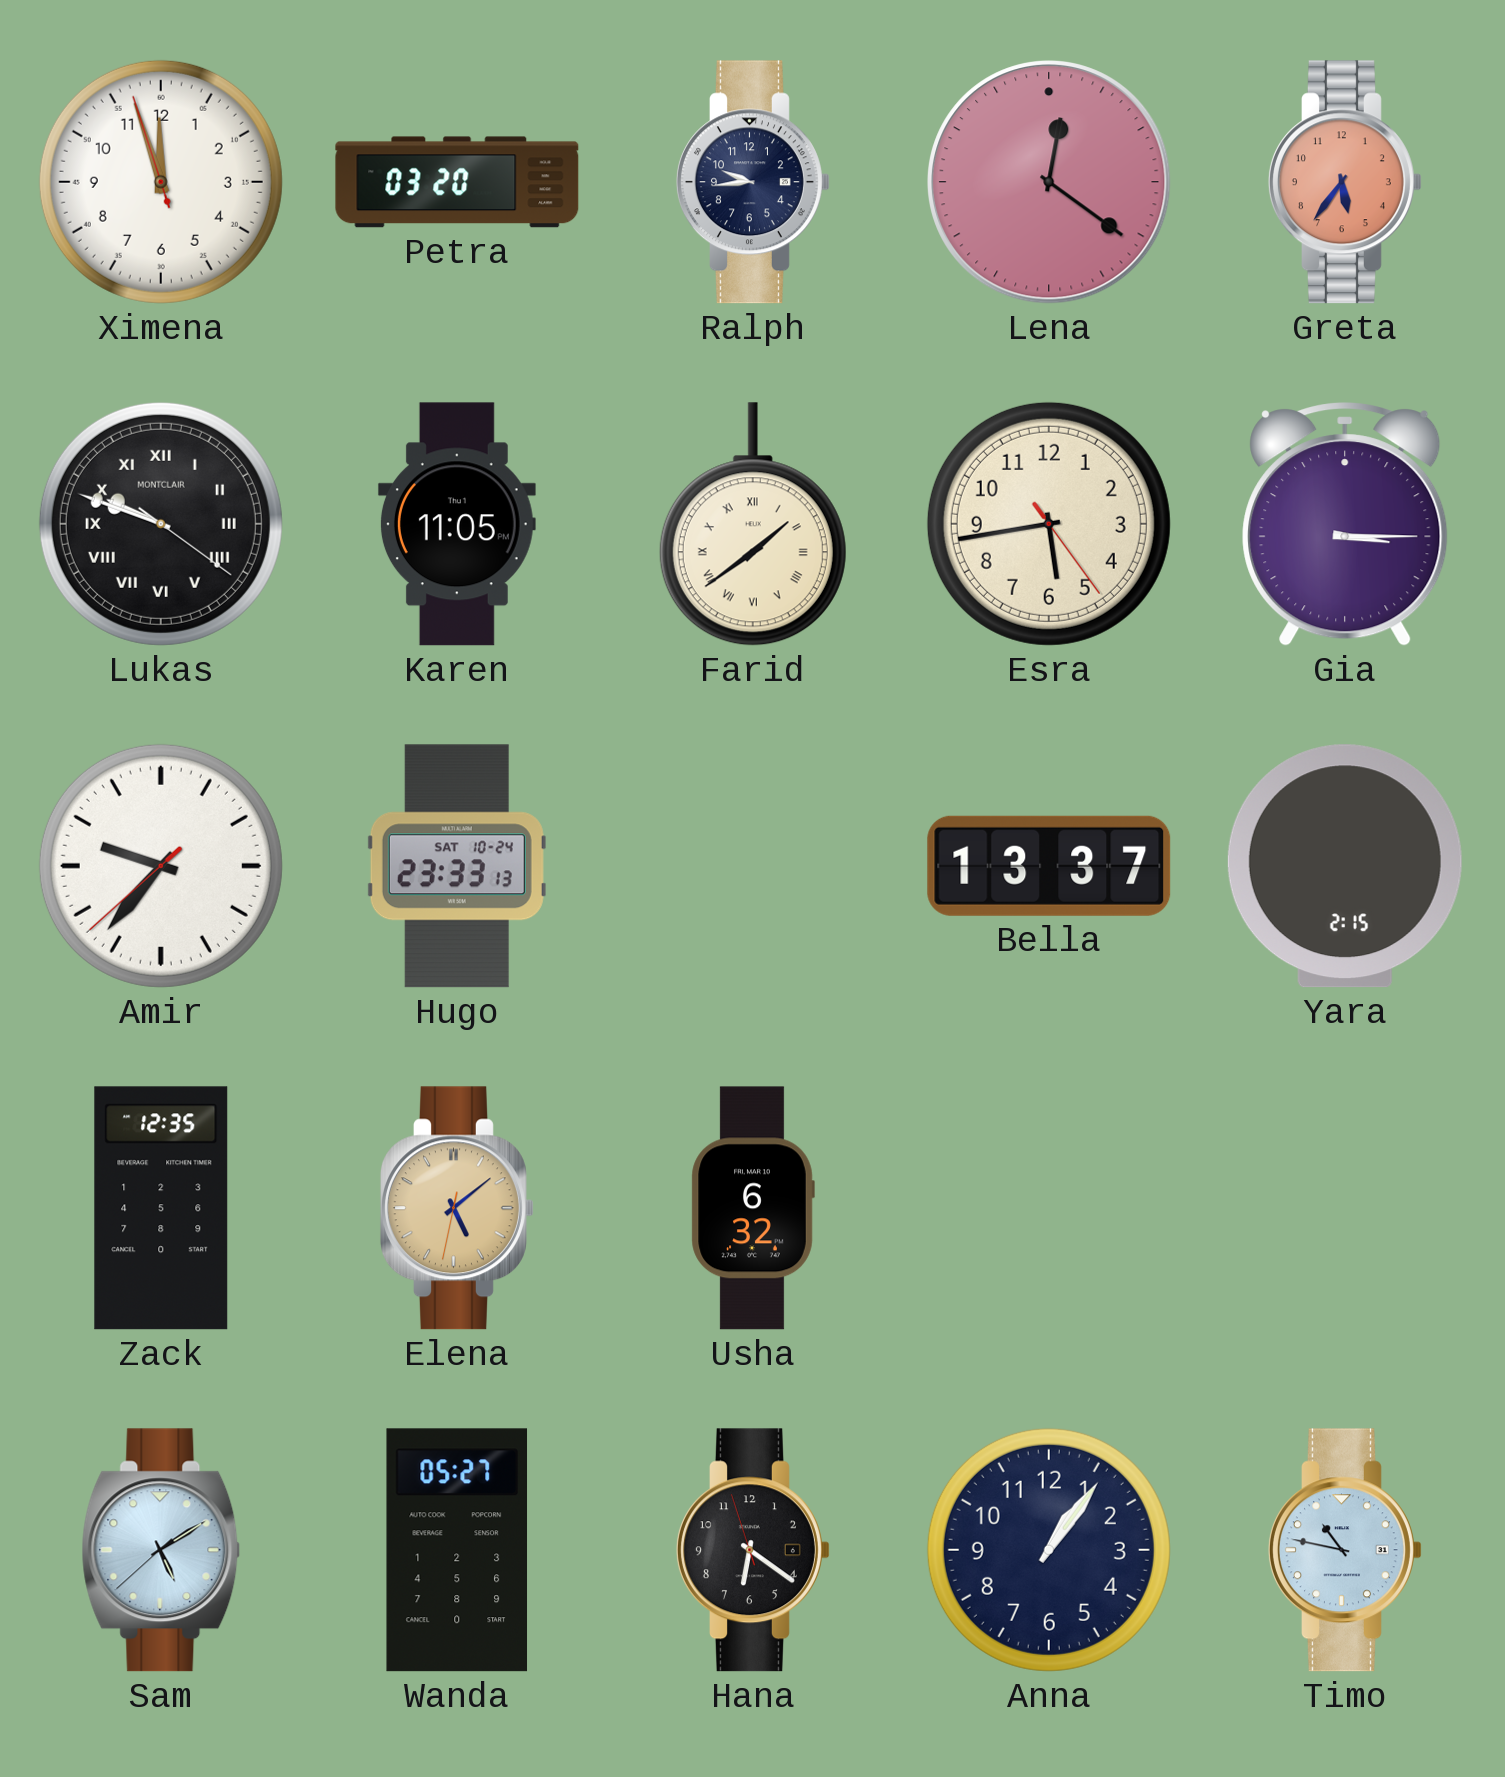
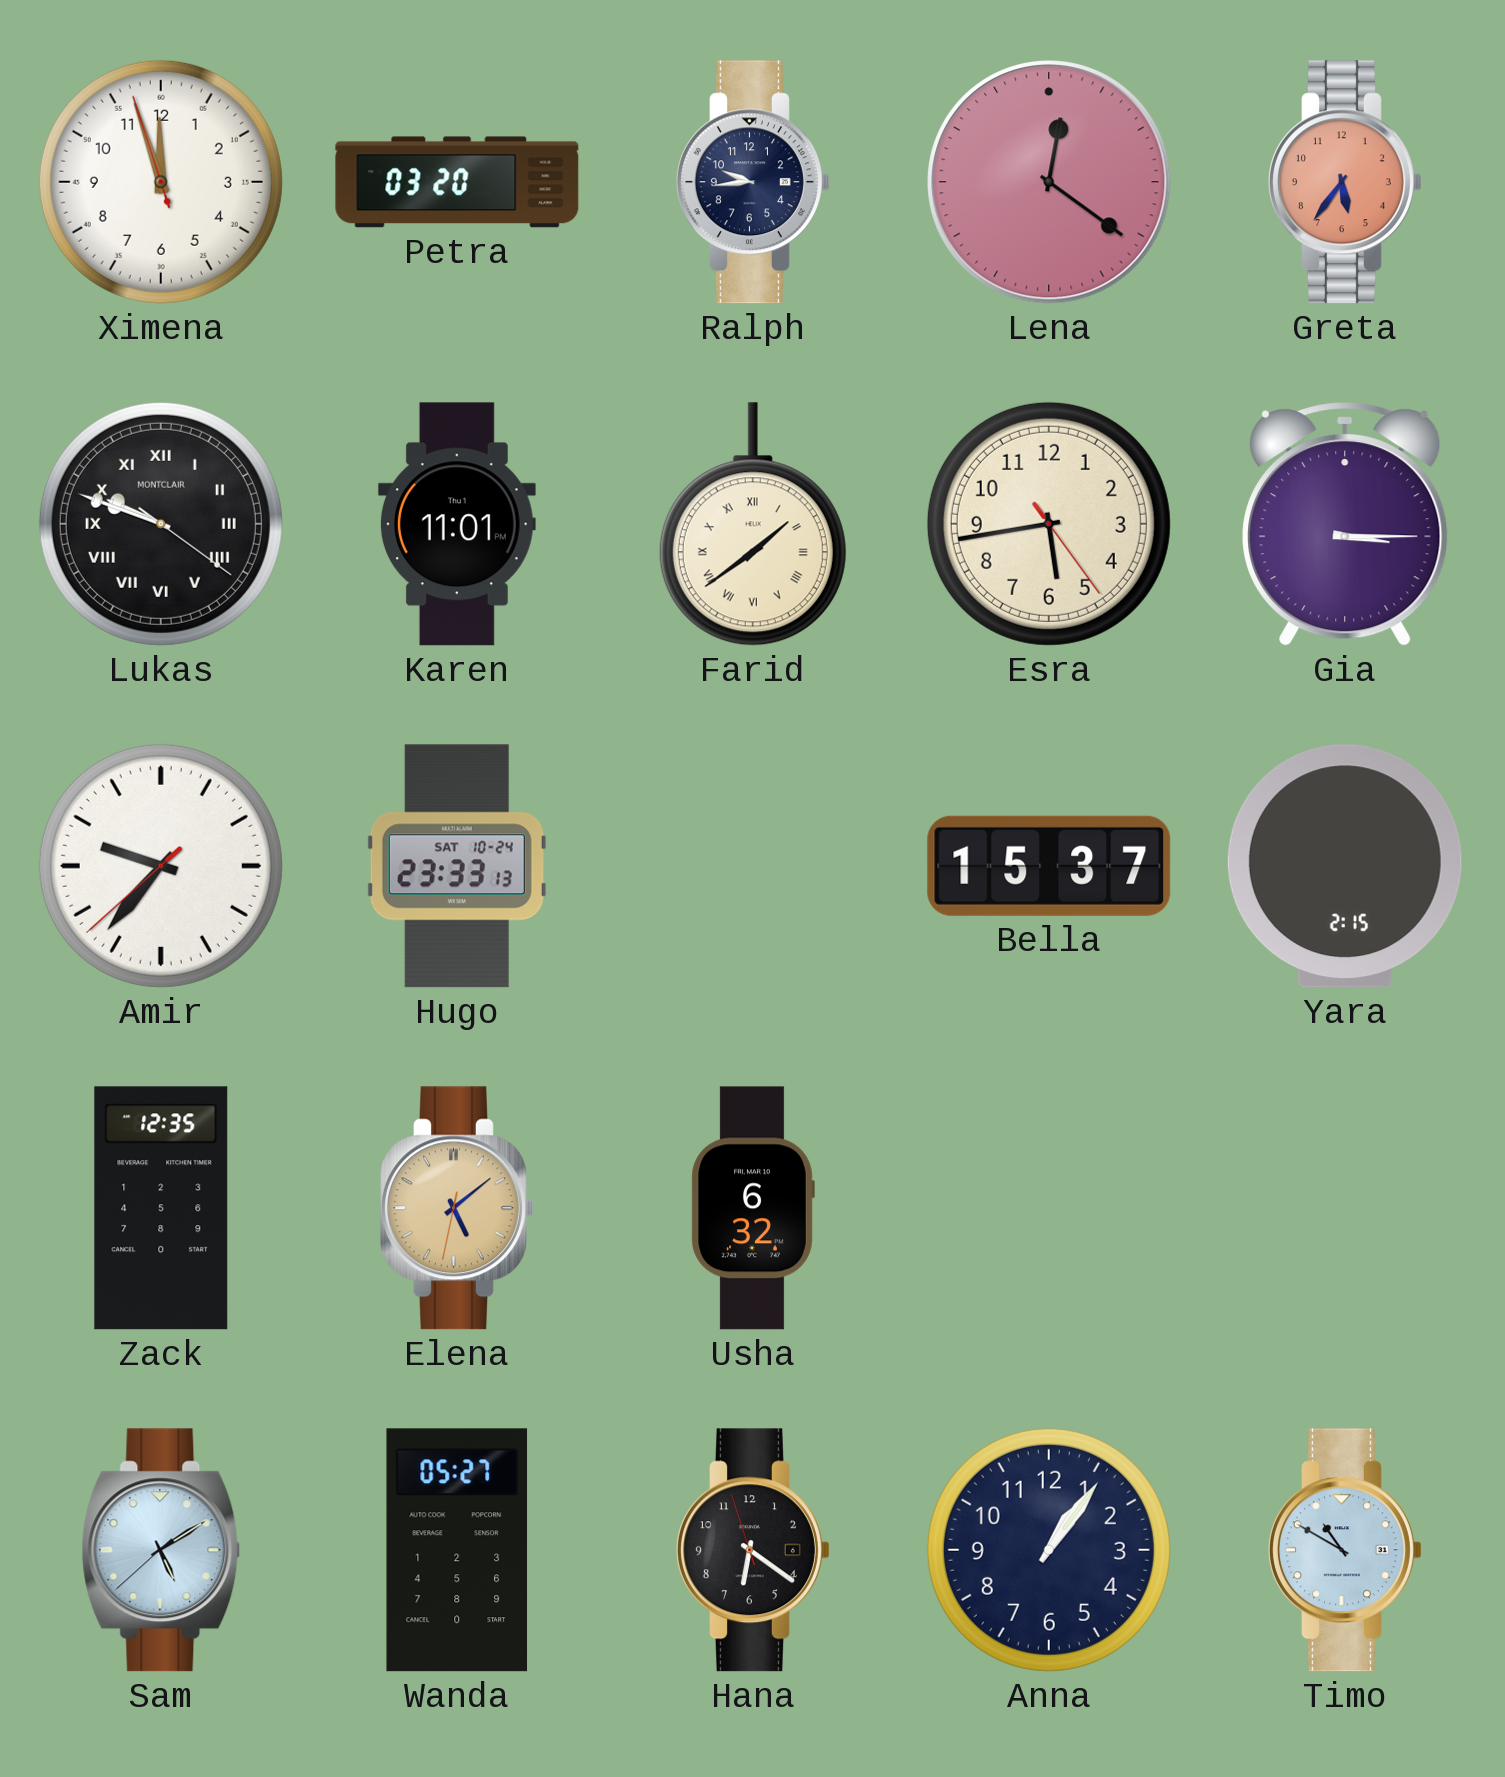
Karen: 11:05 -> 11:01
Bella: 13:37 -> 15:37
Timo: 10:47 -> 10:50
